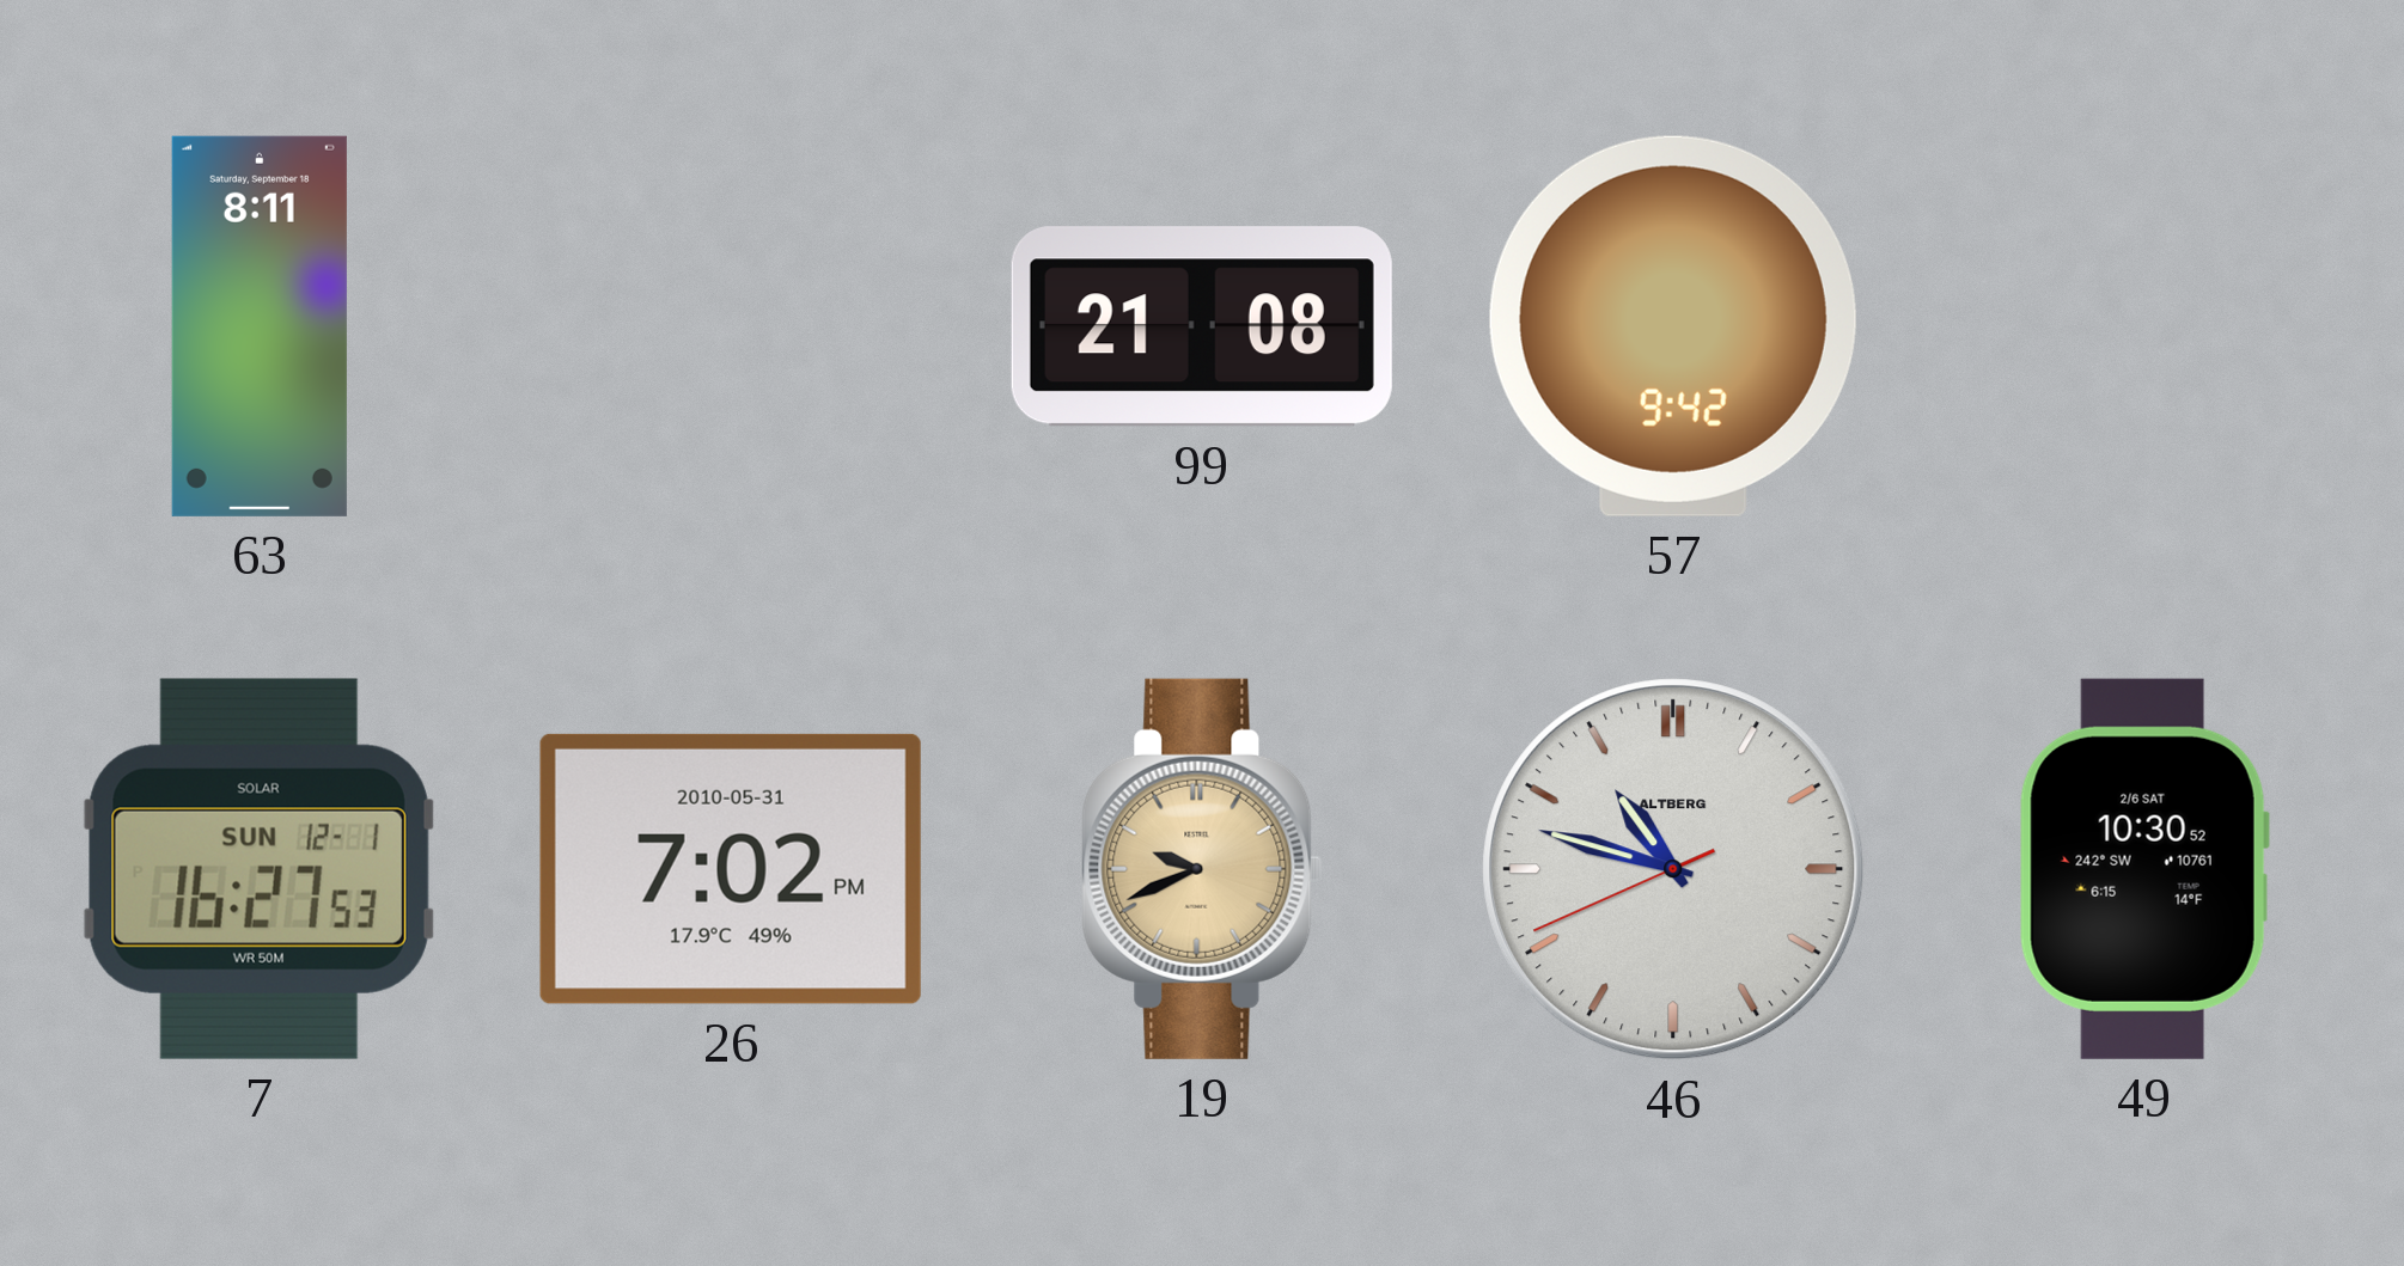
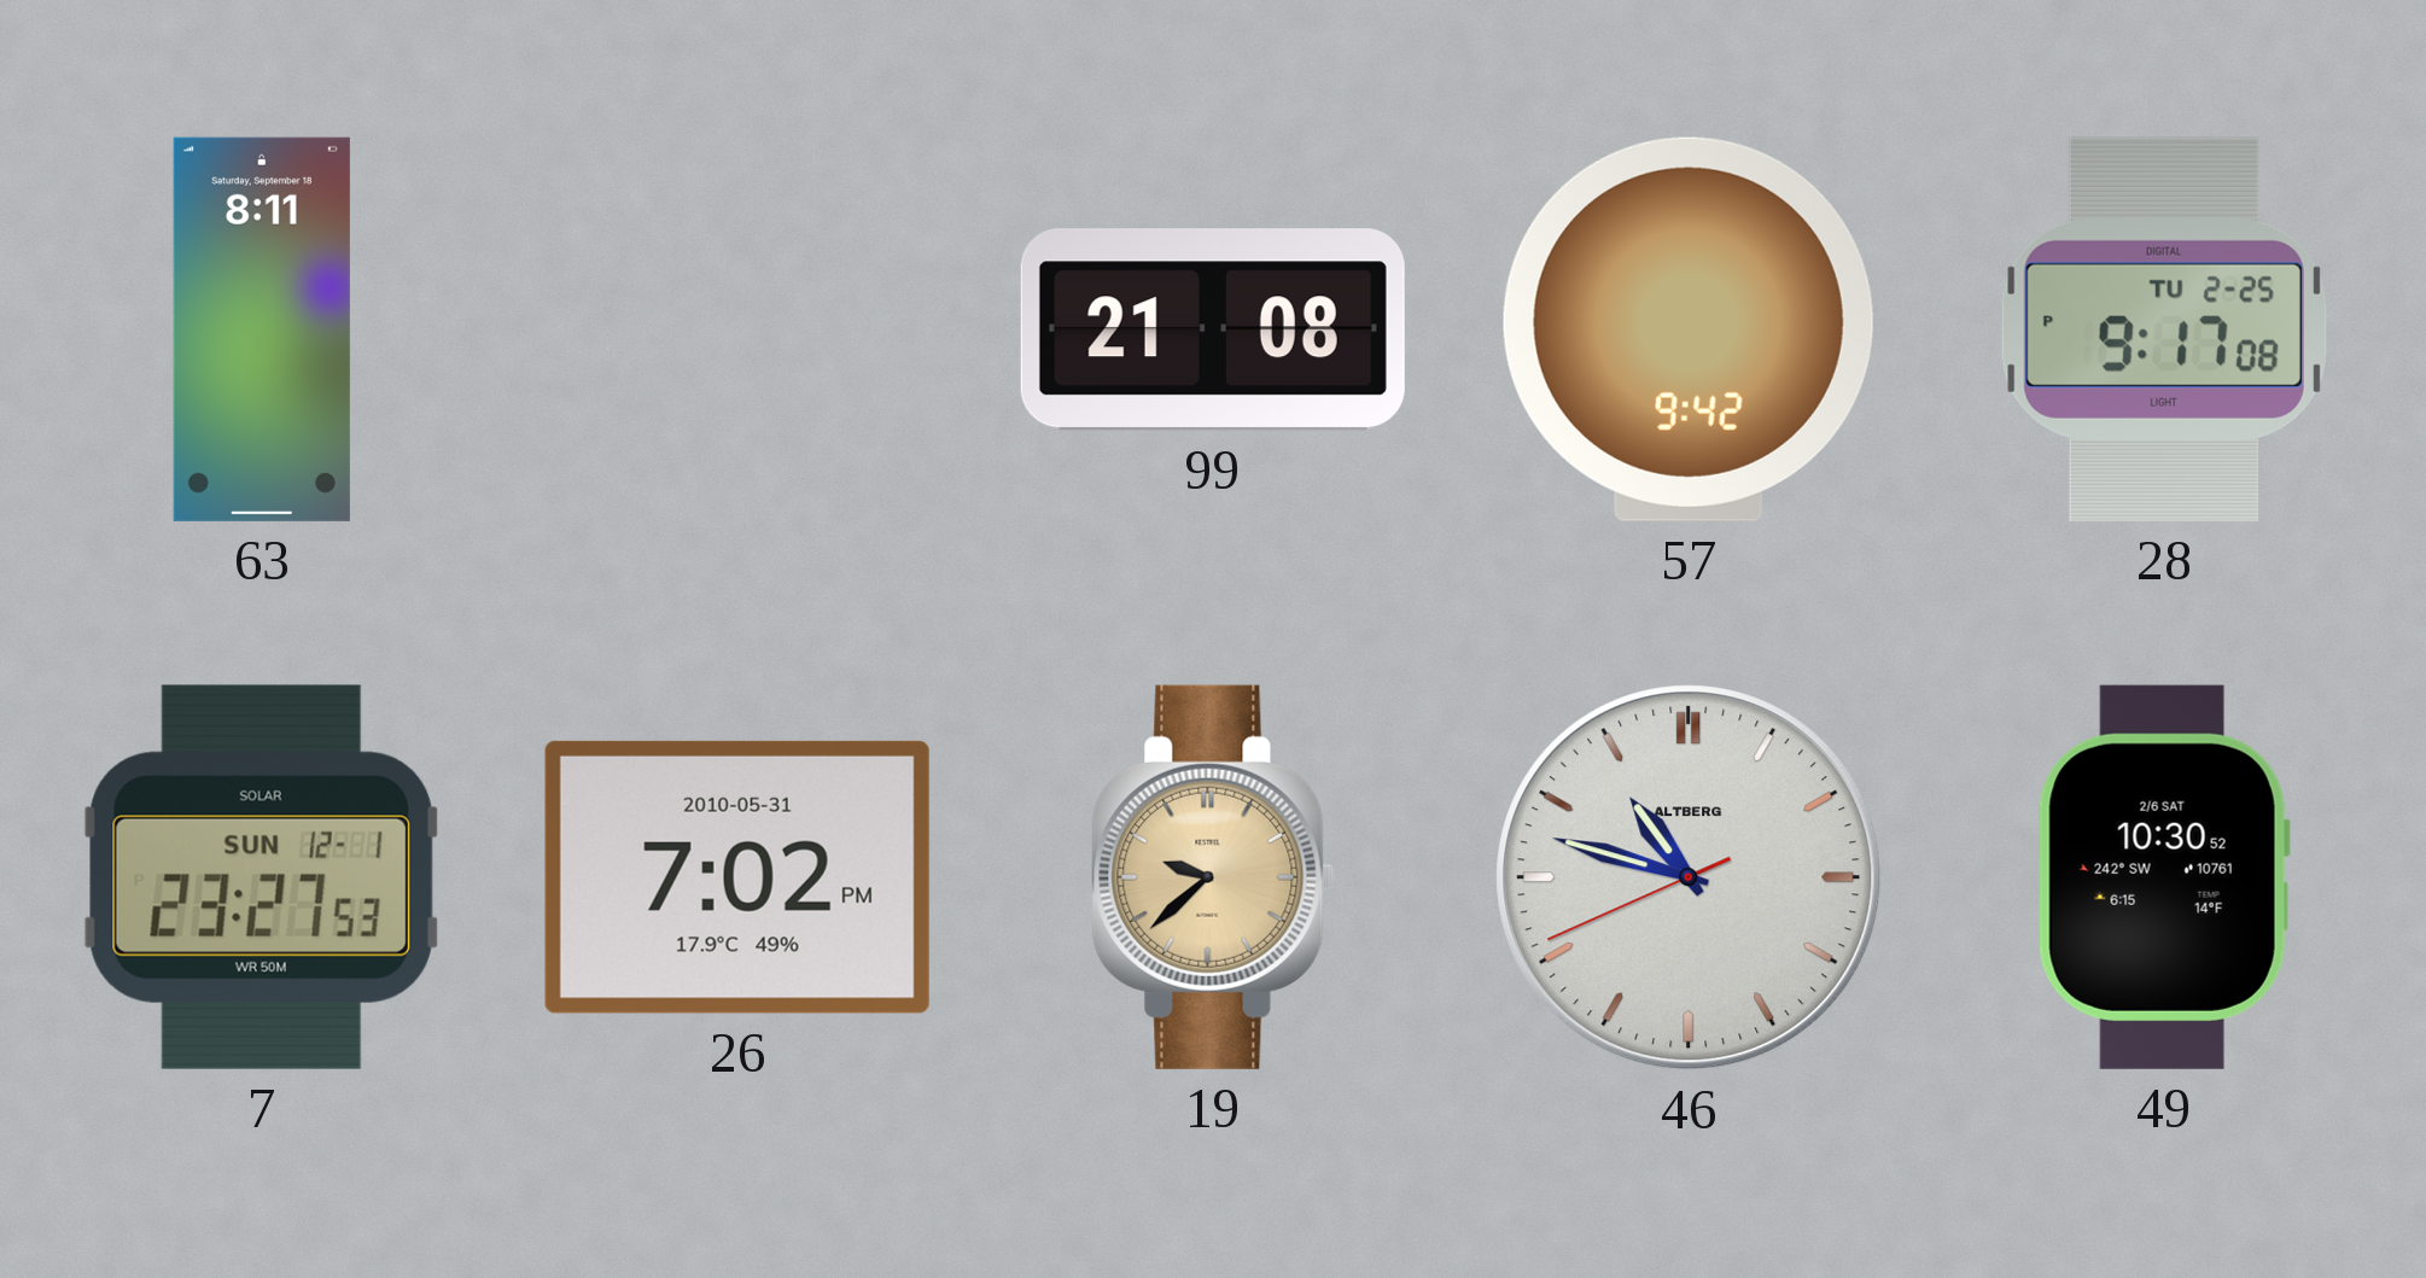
28: none -> 9:17
7: 16:27 -> 23:27
19: 9:41 -> 9:38
